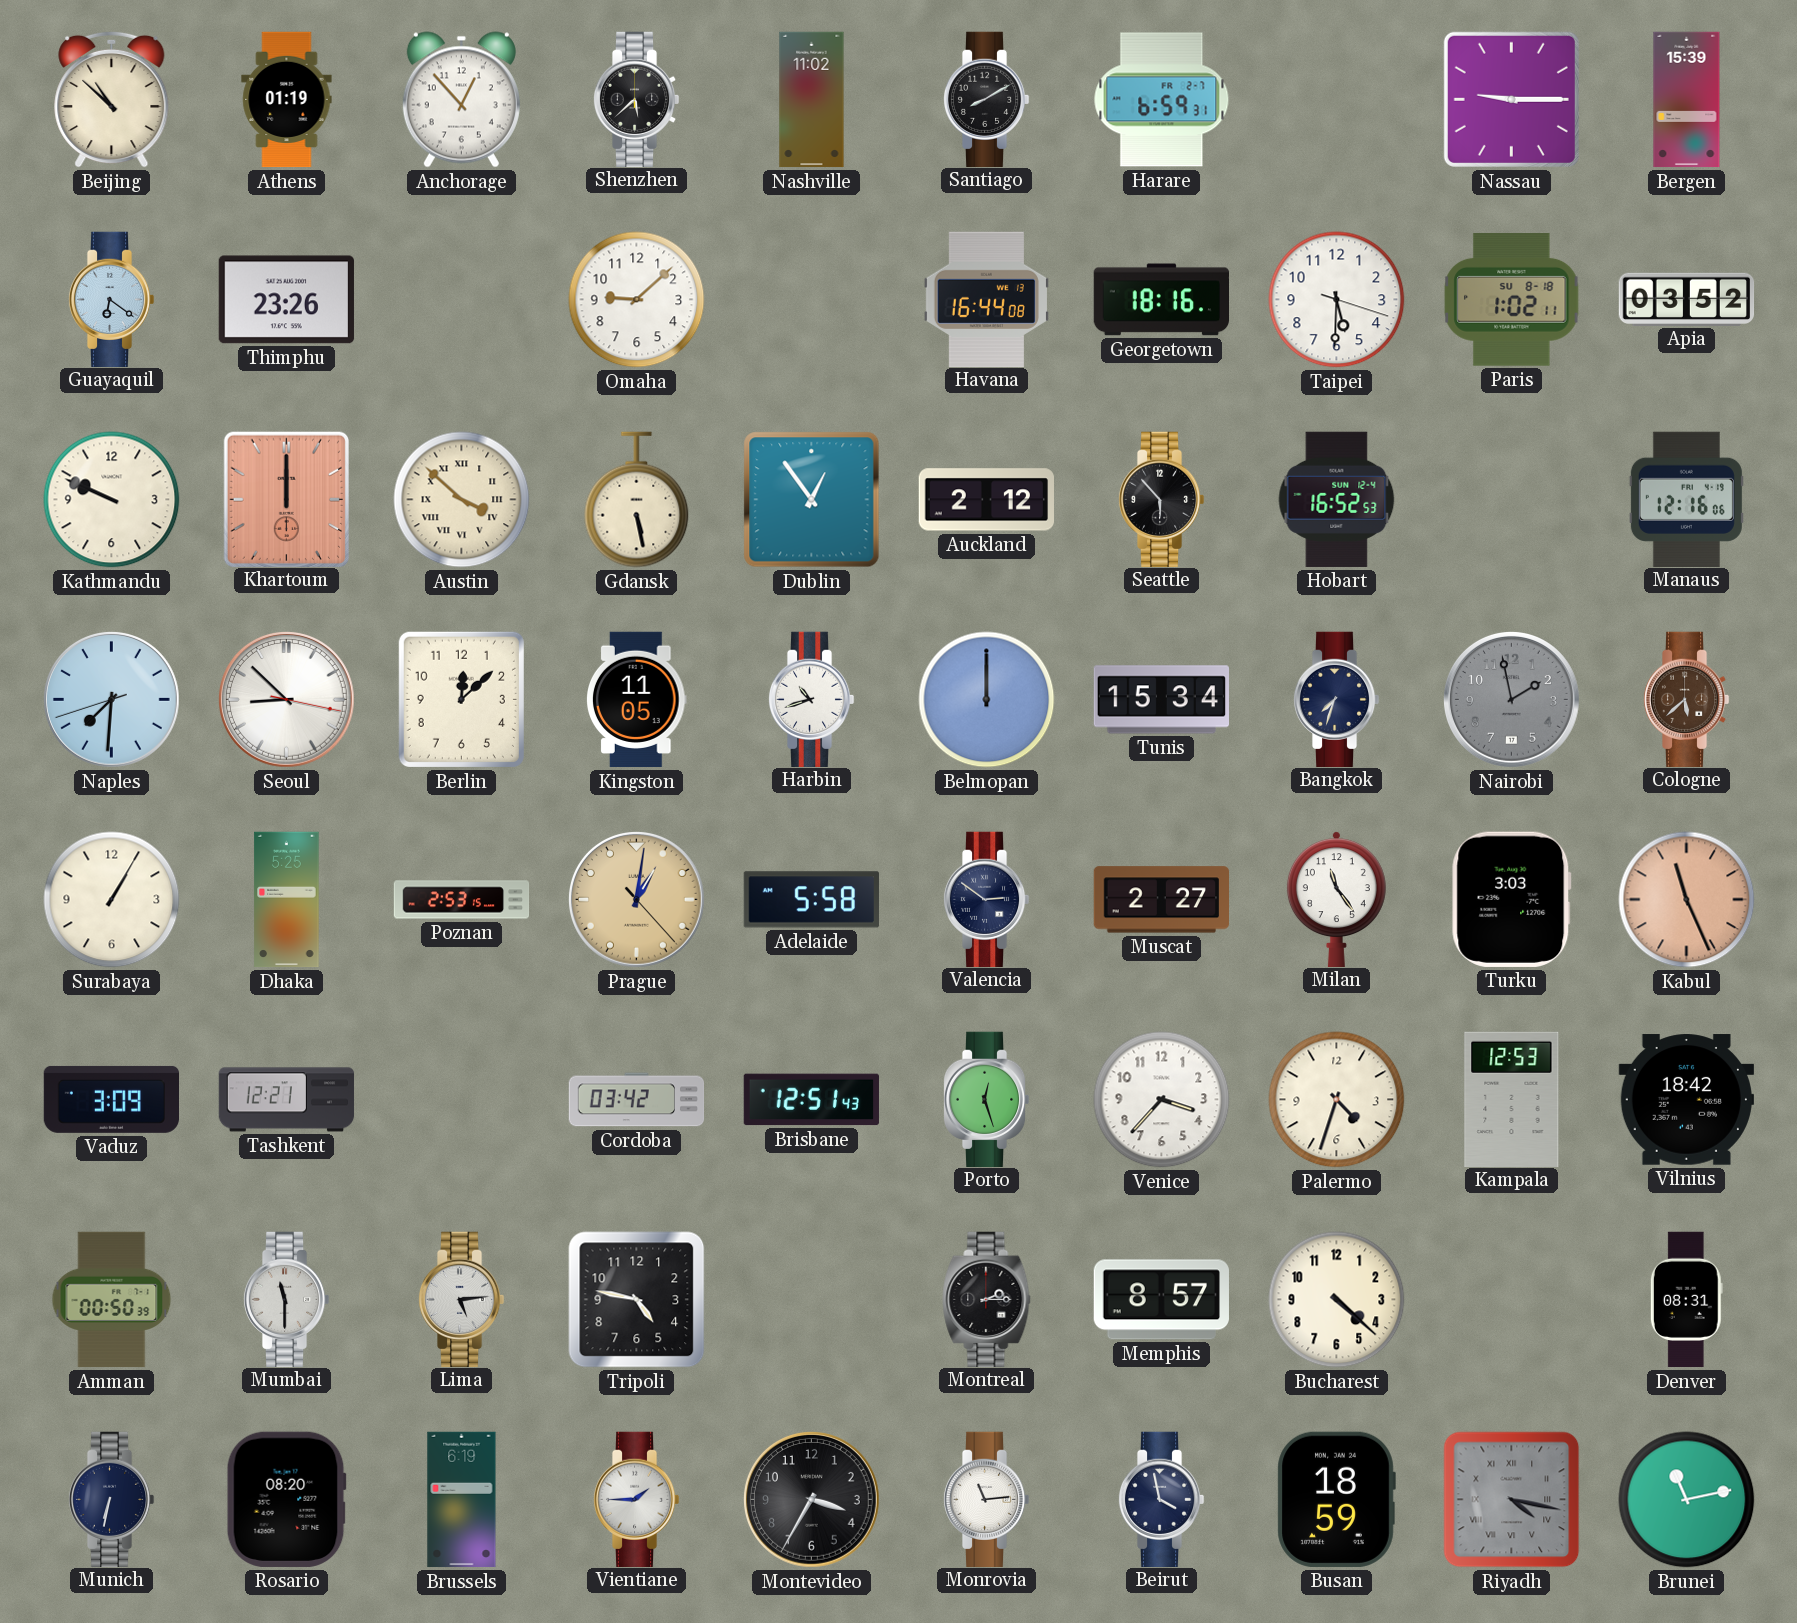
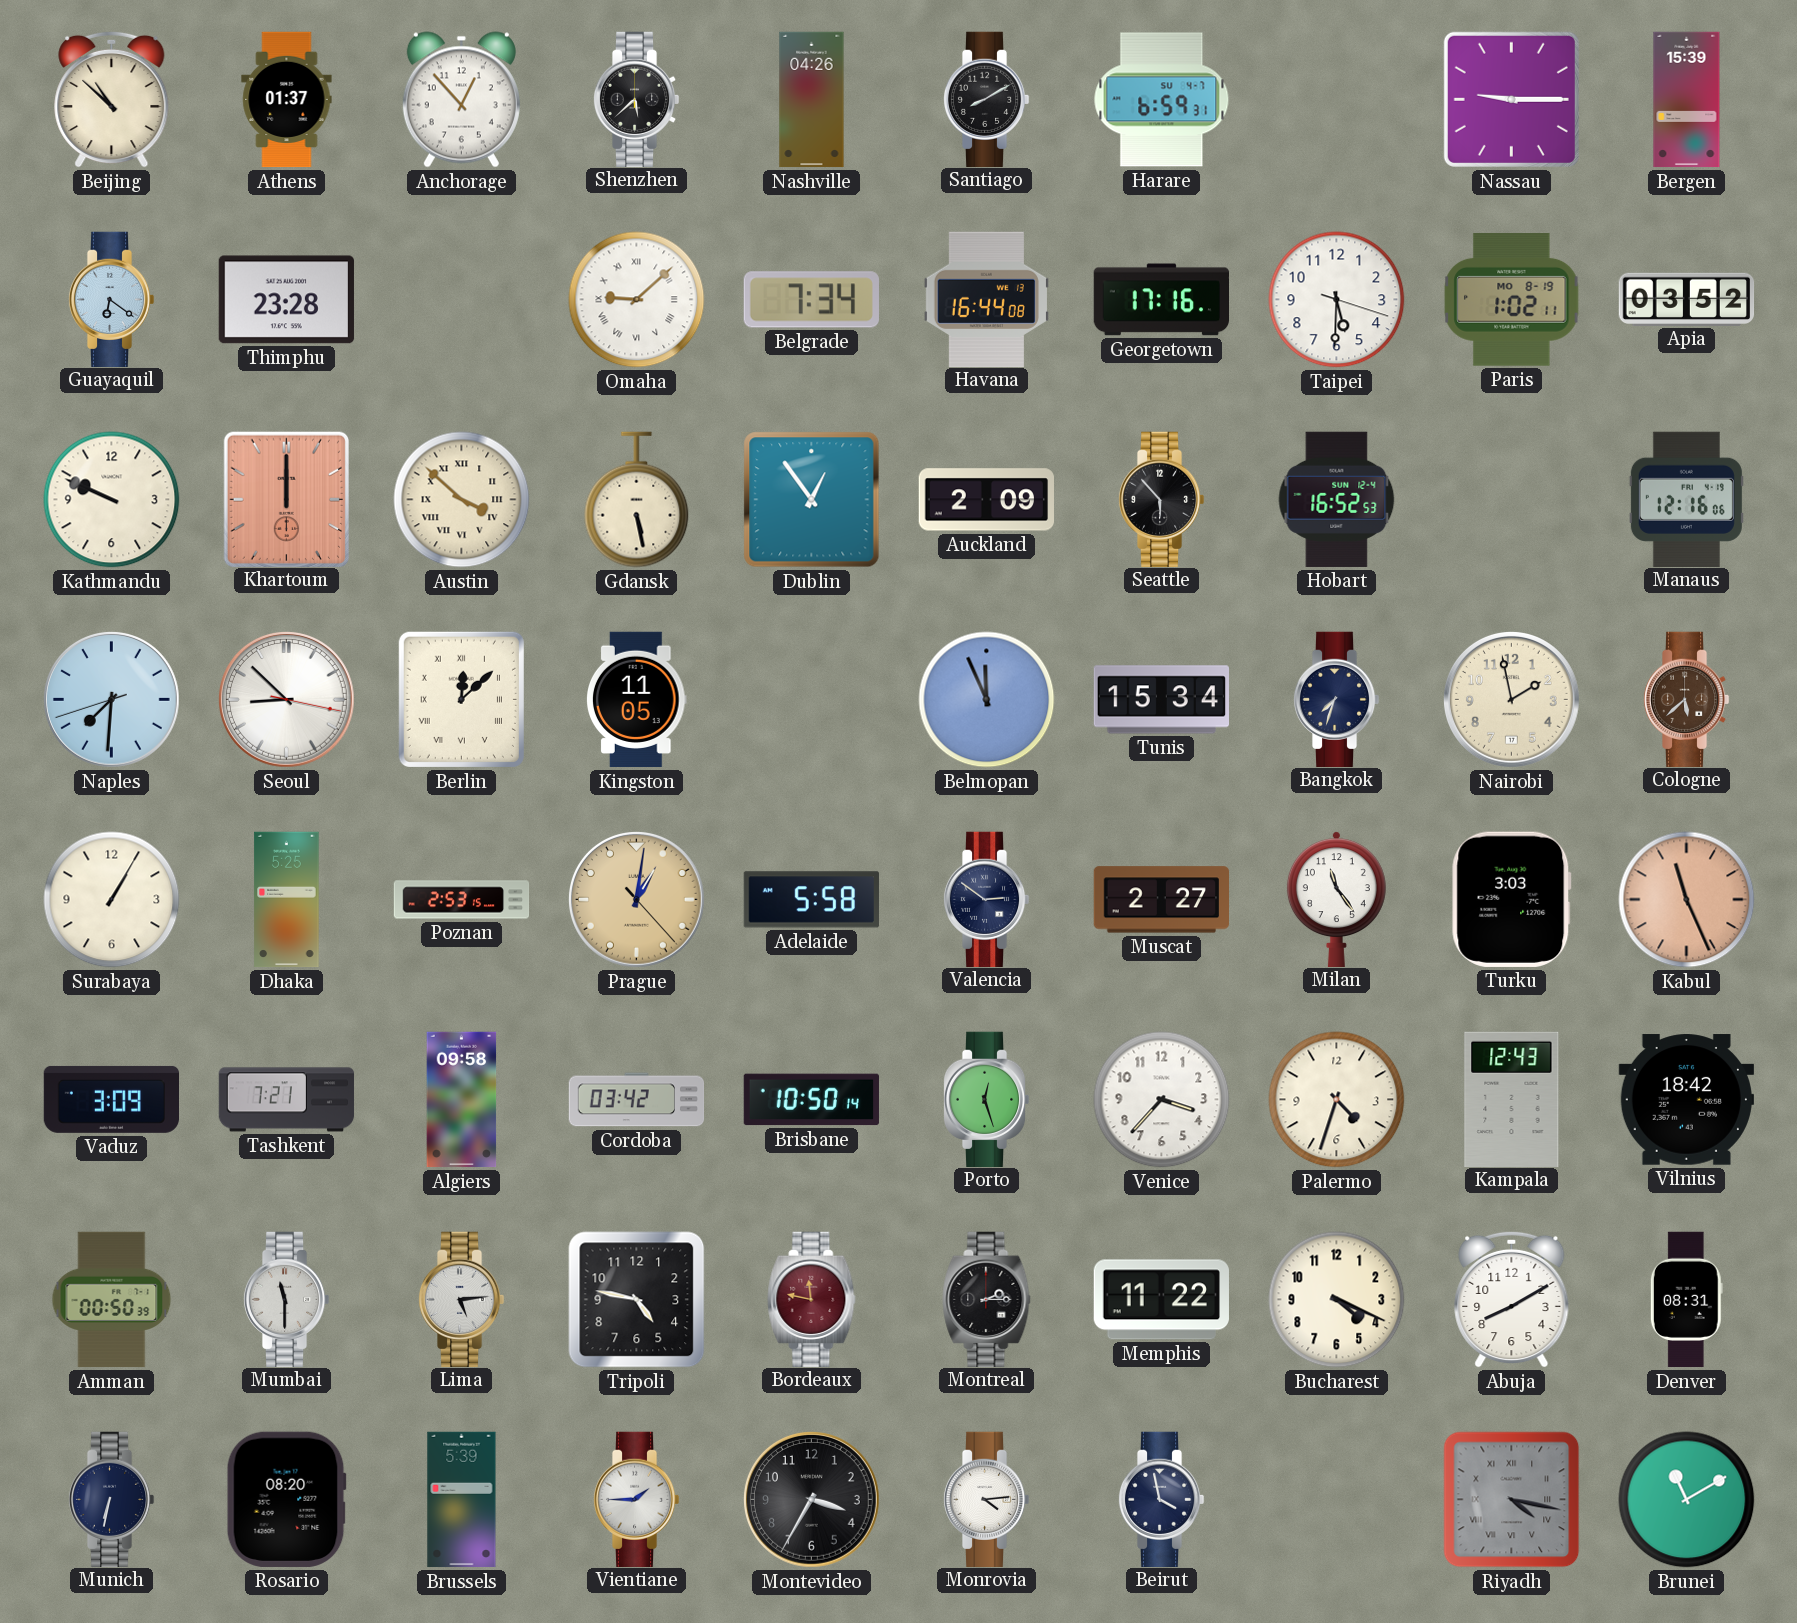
Athens: 01:19 -> 01:37
Nashville: 11:02 -> 04:26
Harare date: FR 2-7 -> SU 4-7
Thimphu: 23:26 -> 23:28
Omaha numerals: Arabic -> Roman
Belgrade: none -> 7:34
Georgetown: 18:16 -> 17:16
Paris date: SU 8-18 -> MO 8-19
Auckland: 2:12 -> 2:09
Berlin numerals: Arabic -> Roman
Harbin: 10:42 -> none
Belmopan: 12:00 -> 11:56
Nairobi dial: grey -> cream
Tashkent: 12:21 -> 7:21
Algiers: none -> 09:58
Brisbane: 12:51 -> 10:50
Kampala: 12:53 -> 12:43
Bordeaux: none -> 11:47
Memphis: 8:57 -> 11:22
Bucharest: 4:22 -> 4:19
Abuja: none -> 8:10
Brussels: 6:19 -> 5:39
Monrovia: 11:14 -> 4:14
Busan: 18:59 -> none
Brunei: 11:13 -> 11:10
